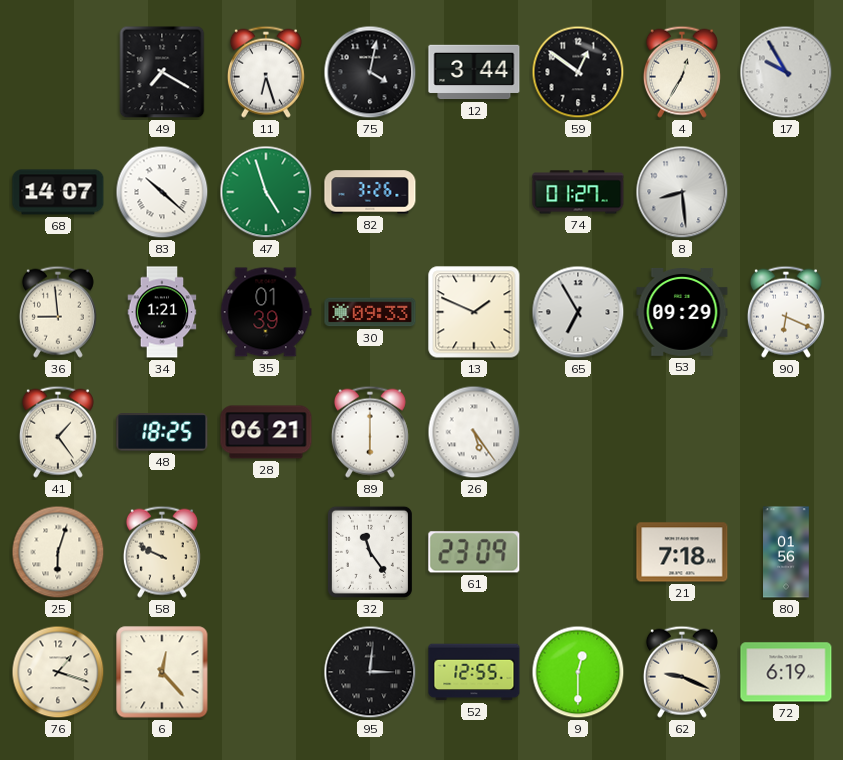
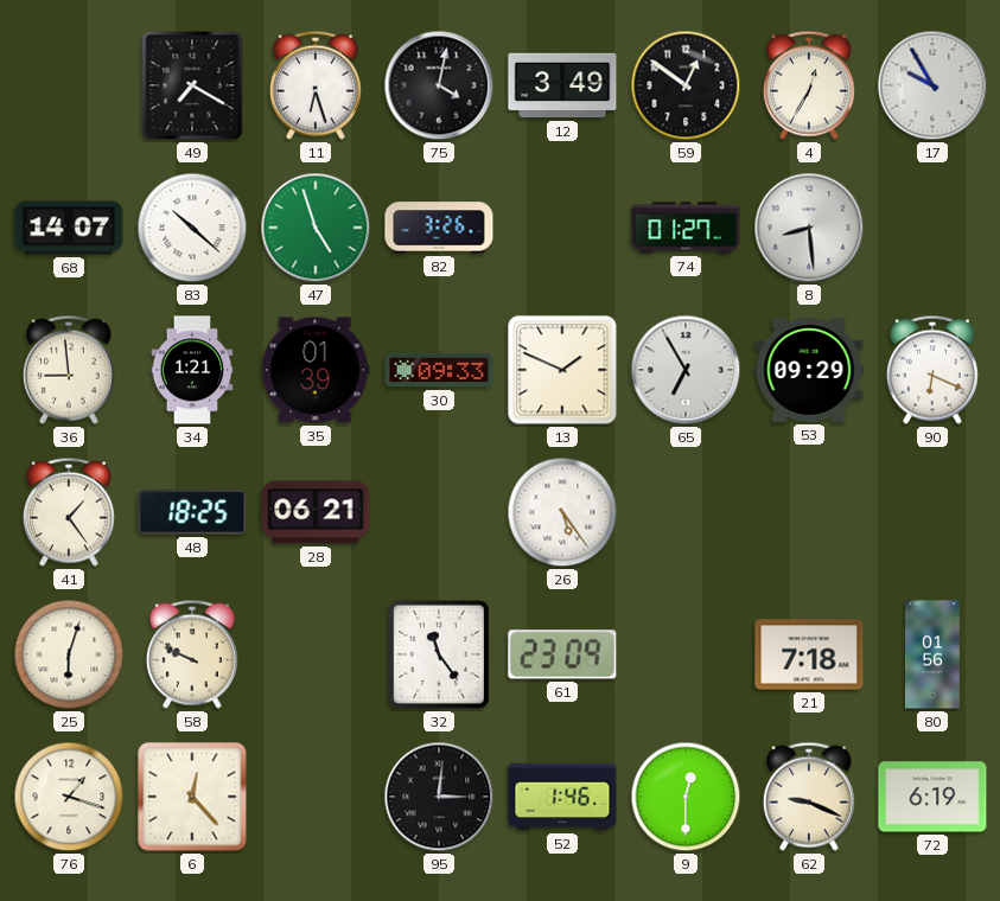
12: 3:44 -> 3:49
89: 6:00 -> none
52: 12:55 -> 1:46
